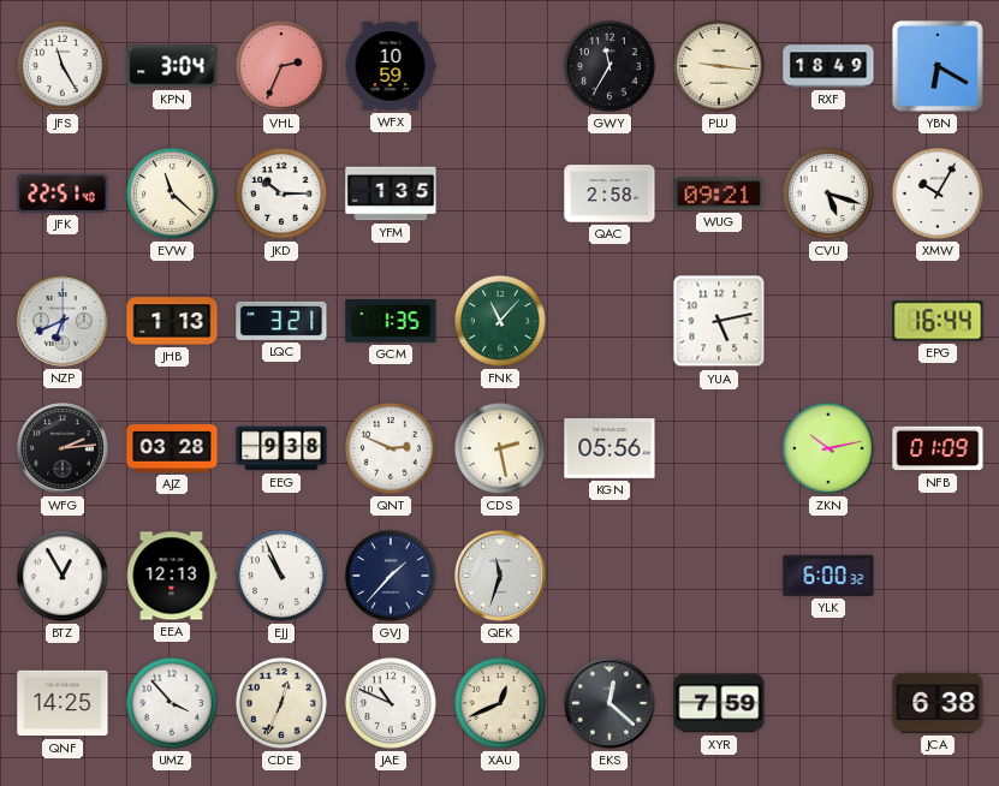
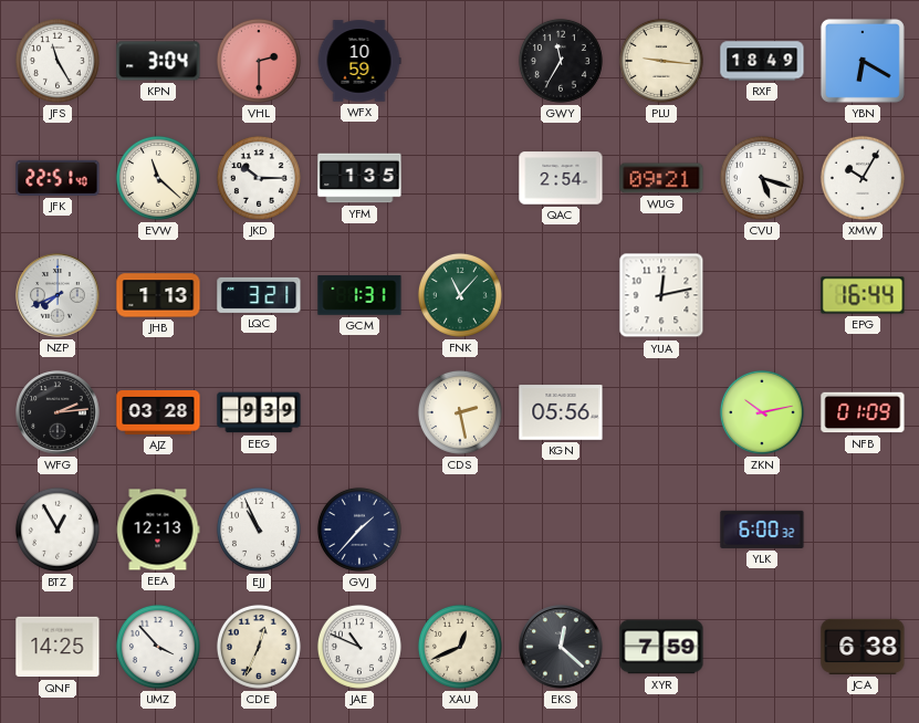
VHL: 2:34 -> 2:30
QAC: 2:58 -> 2:54
NZP: 6:41 -> 7:41
GCM: 1:35 -> 1:31
YUA: 5:13 -> 12:13
EEG: 9:38 -> 9:39
QNT: 2:49 -> none
QEK: 11:33 -> none
